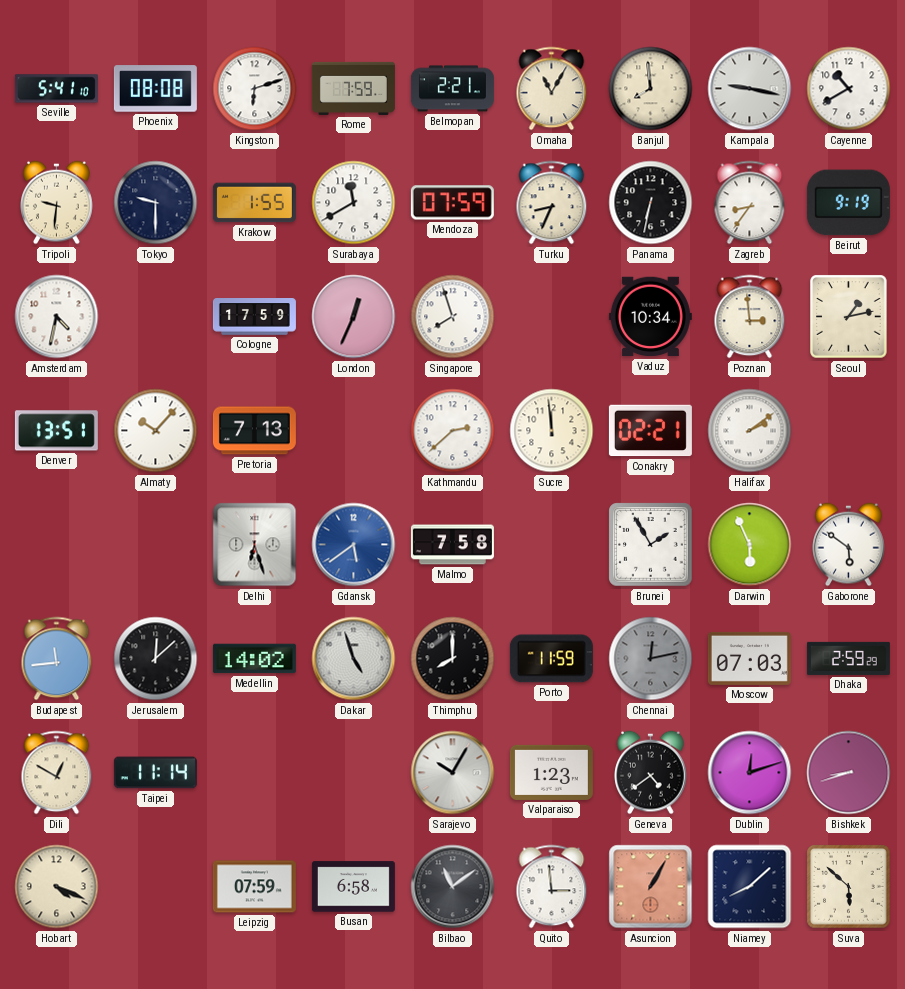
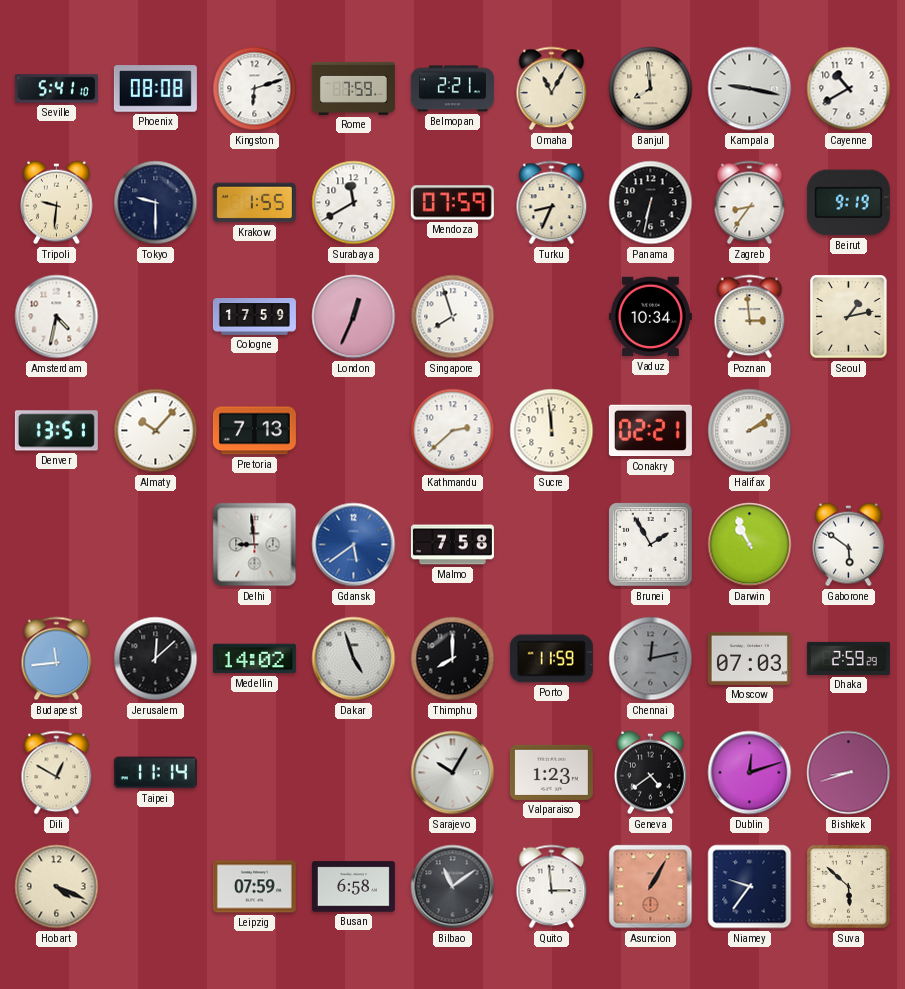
Delhi: 6:27 -> 8:59
Darwin: 5:56 -> 10:56
Niamey: 8:08 -> 9:36
